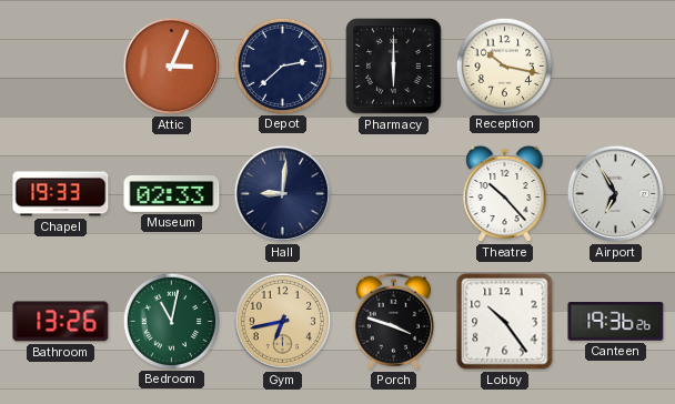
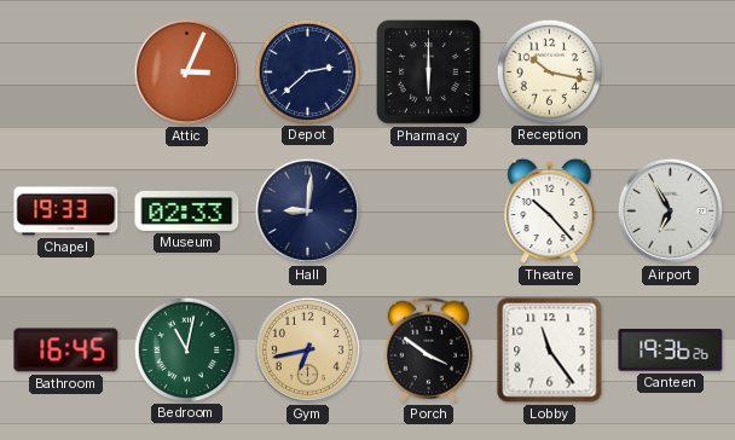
Bathroom: 13:26 -> 16:45
Porch: 3:48 -> 3:51
Lobby: 10:24 -> 11:24
